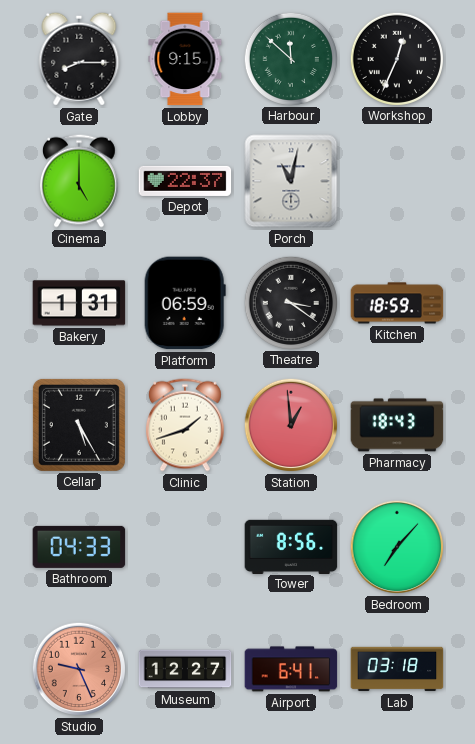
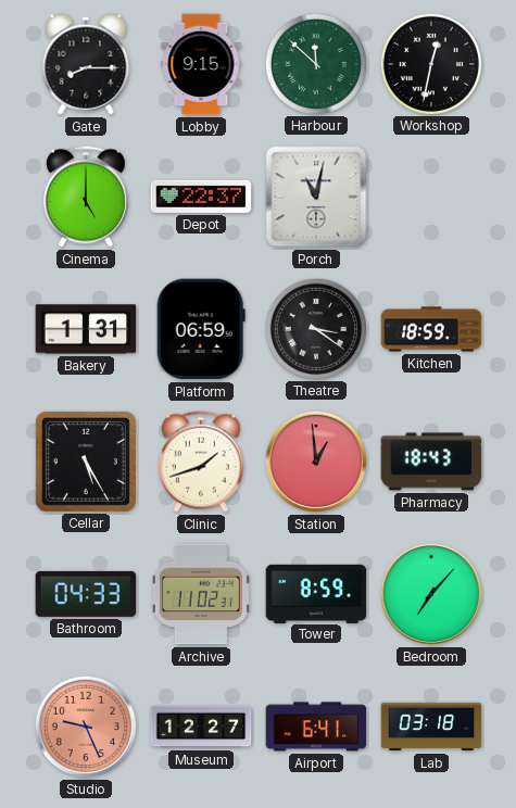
Workshop: 12:34 -> 12:32
Archive: none -> 11:02
Tower: 8:56 -> 8:59
